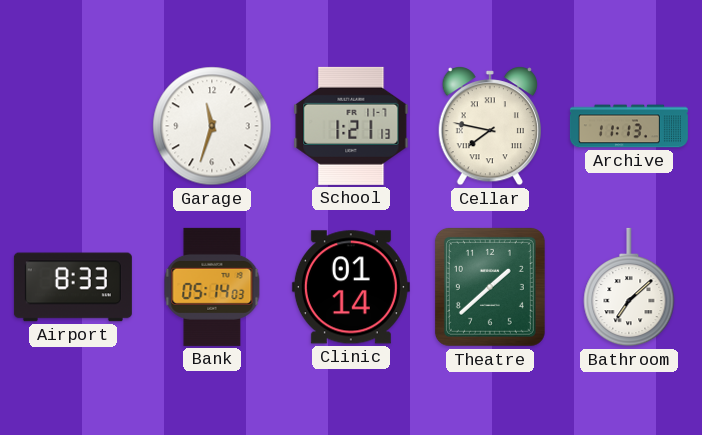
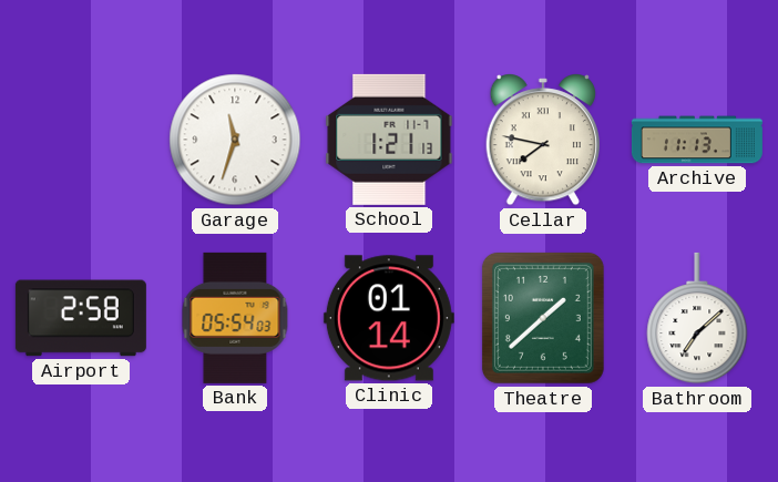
Airport: 8:33 -> 2:58
Bank: 05:14 -> 05:54
